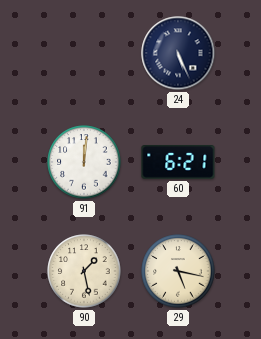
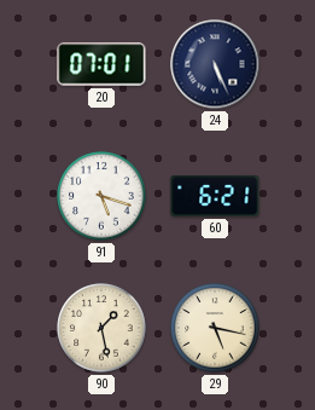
20: none -> 07:01
91: 12:01 -> 5:18
